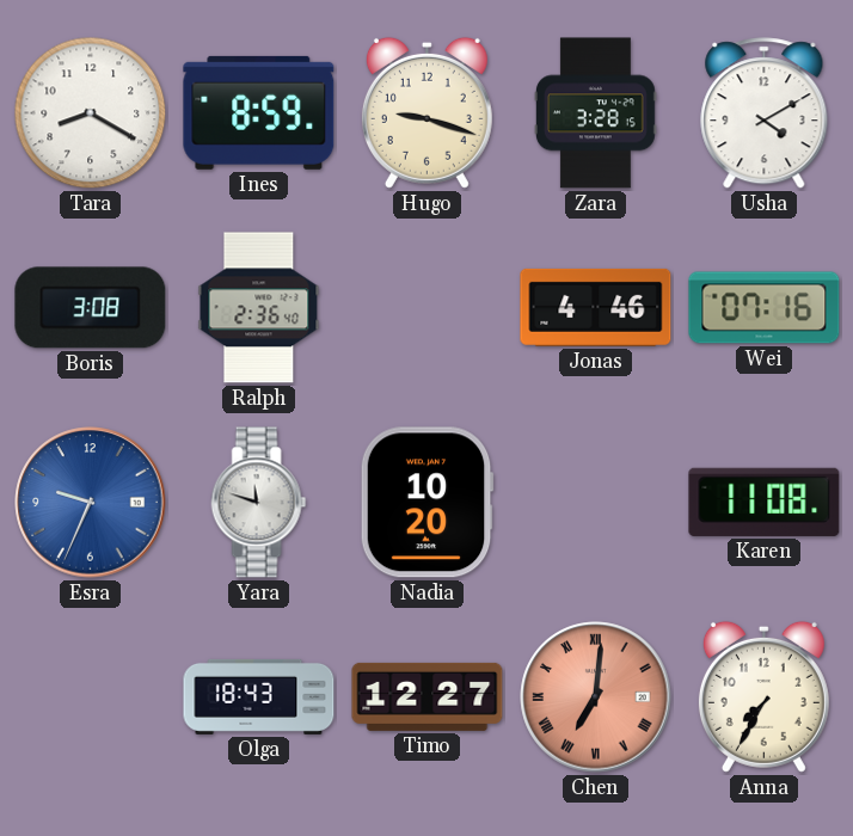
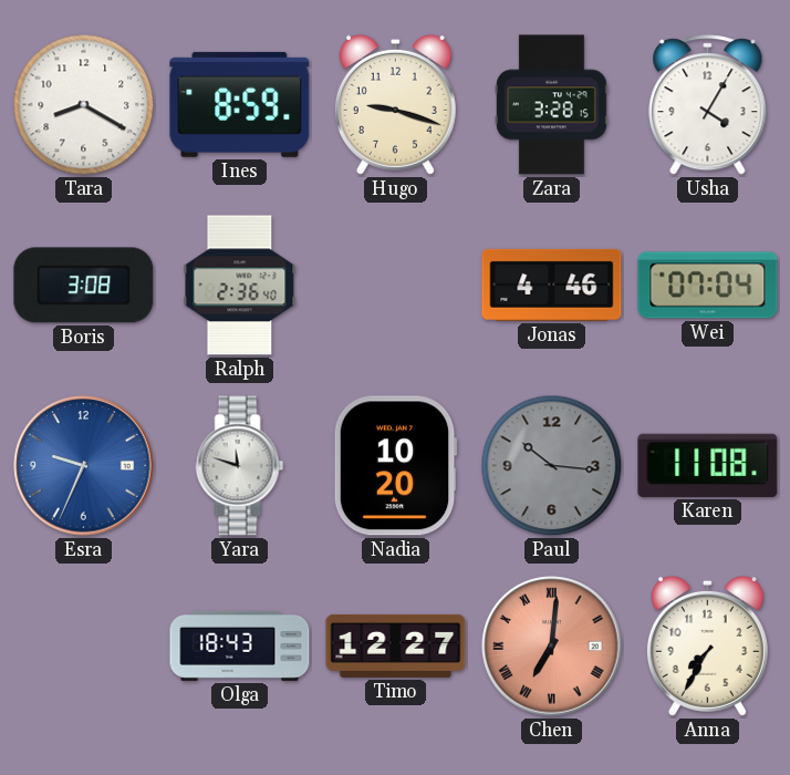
Usha: 4:10 -> 4:05
Wei: 07:16 -> 07:04
Paul: none -> 10:16
